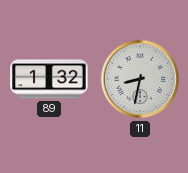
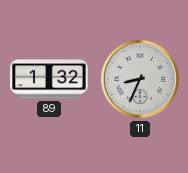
11: 8:32 -> 8:34
